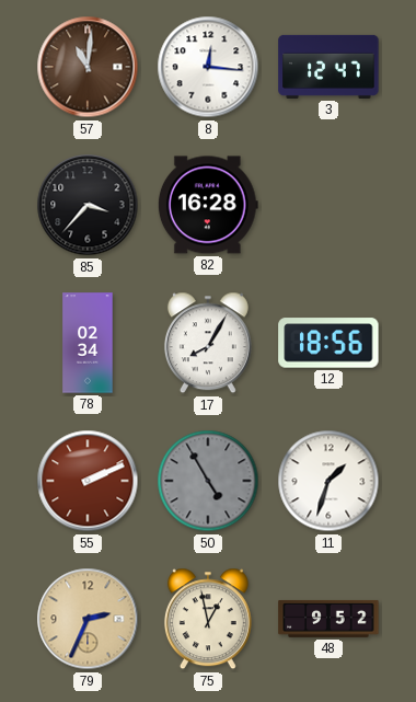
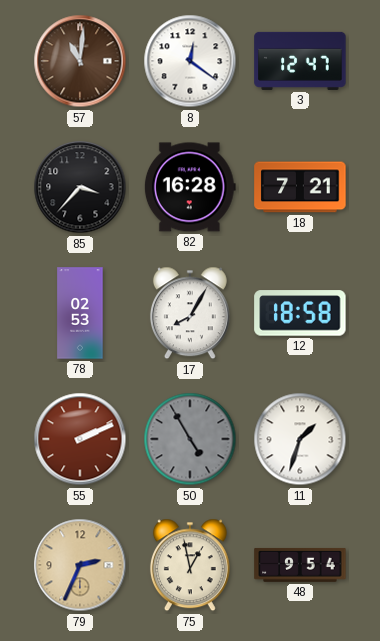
8: 12:16 -> 12:21
18: none -> 7:21
78: 02:34 -> 02:53
12: 18:56 -> 18:58
48: 9:52 -> 9:54
